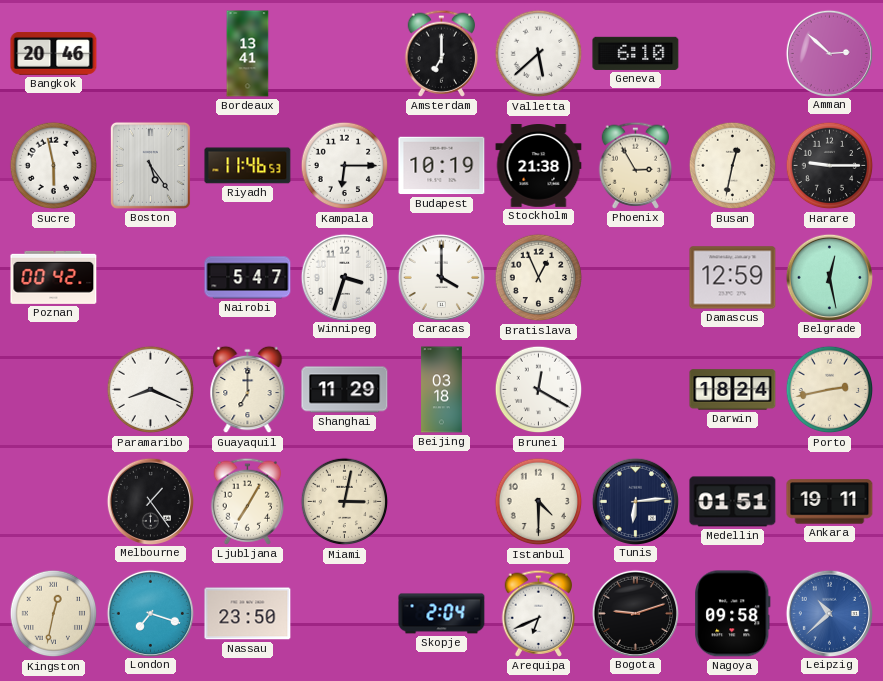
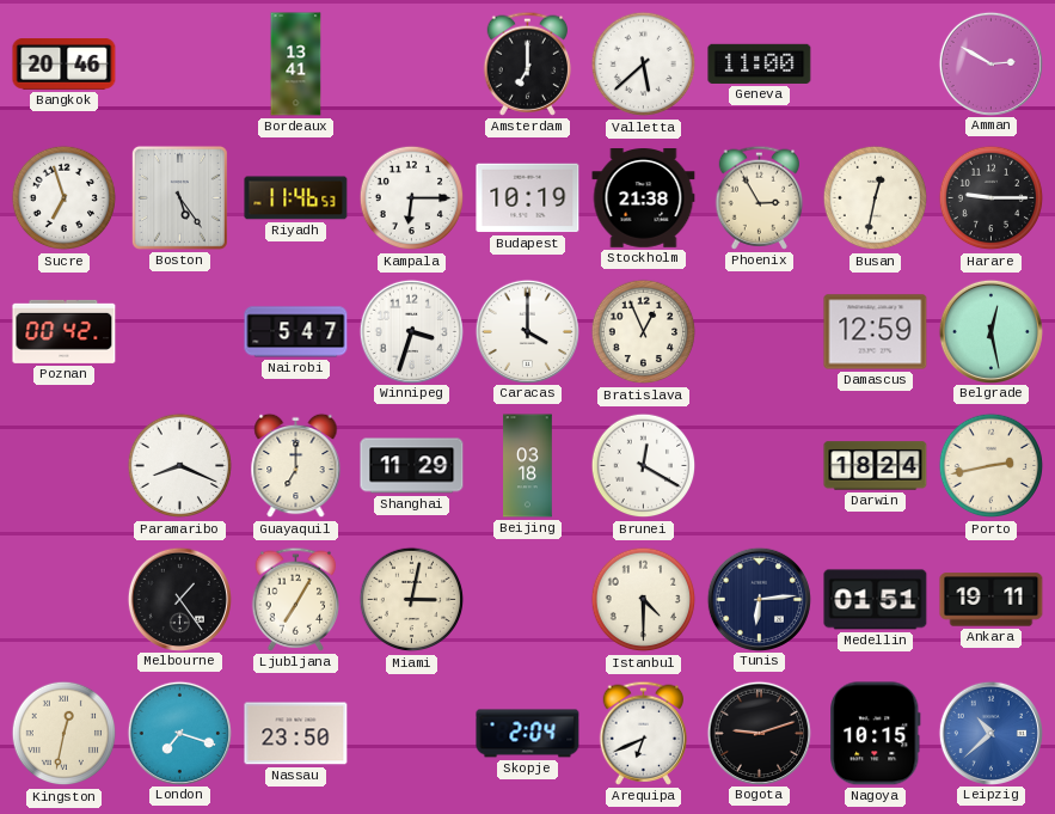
Geneva: 6:10 -> 11:00
Amman: 2:52 -> 2:50
Sucre: 5:58 -> 6:57
Nagoya: 09:58 -> 10:15
